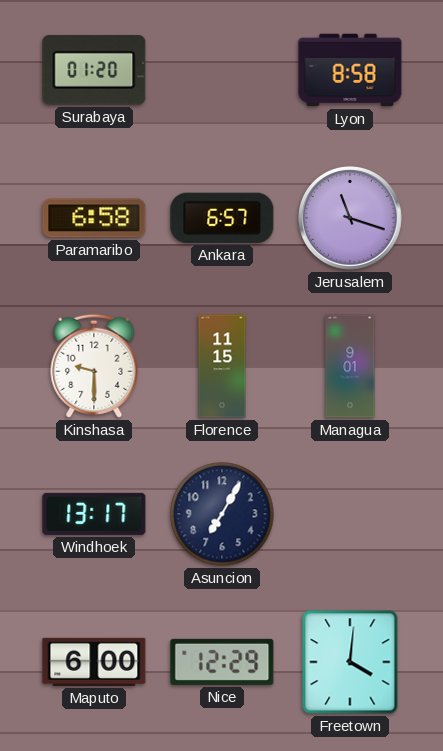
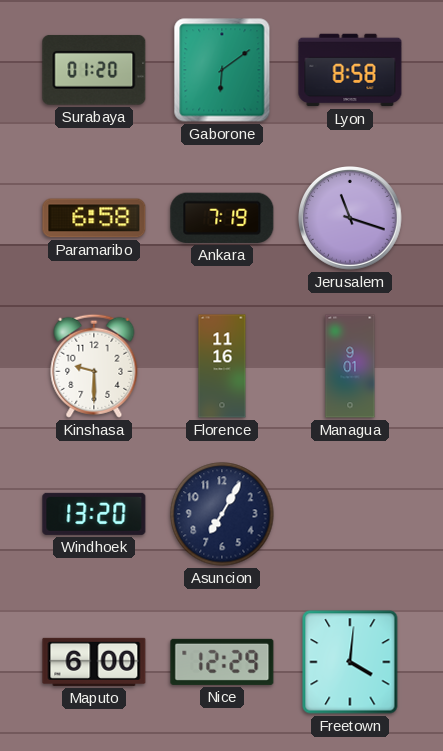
Gaborone: none -> 6:09
Ankara: 6:57 -> 7:19
Florence: 11:15 -> 11:16
Windhoek: 13:17 -> 13:20
